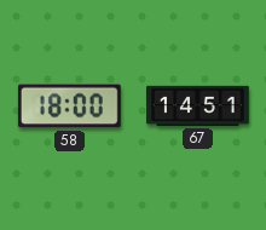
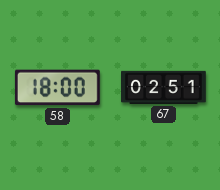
67: 14:51 -> 02:51
